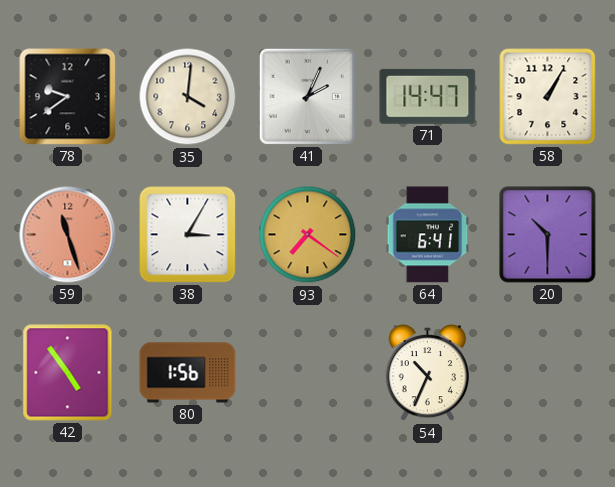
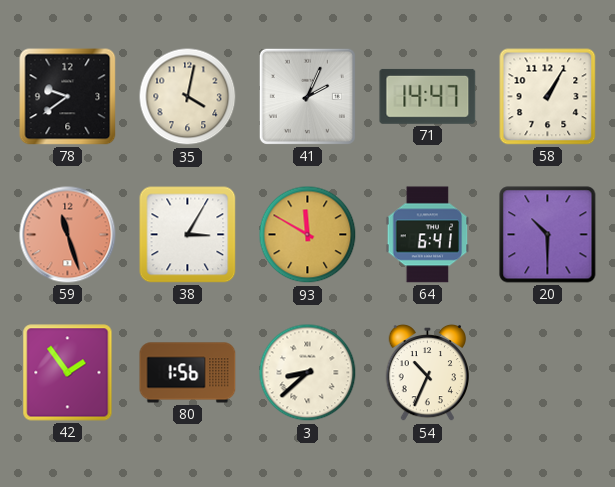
35: 4:01 -> 4:02
93: 7:21 -> 11:50
42: 4:54 -> 1:54
3: none -> 8:38
